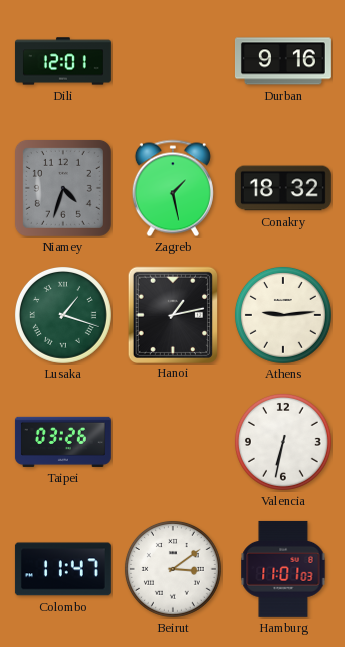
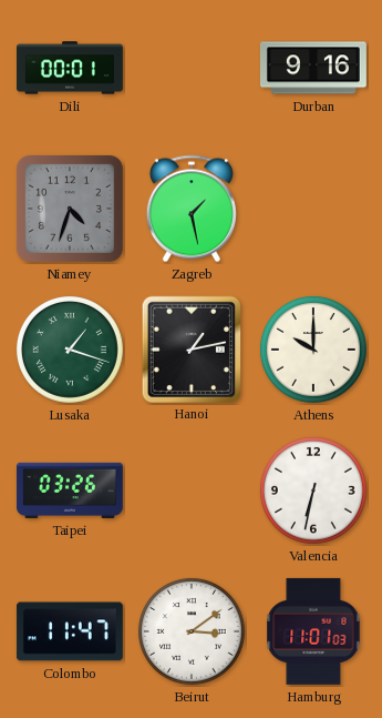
Dili: 12:01 -> 00:01
Conakry: 18:32 -> none
Athens: 9:14 -> 10:00
